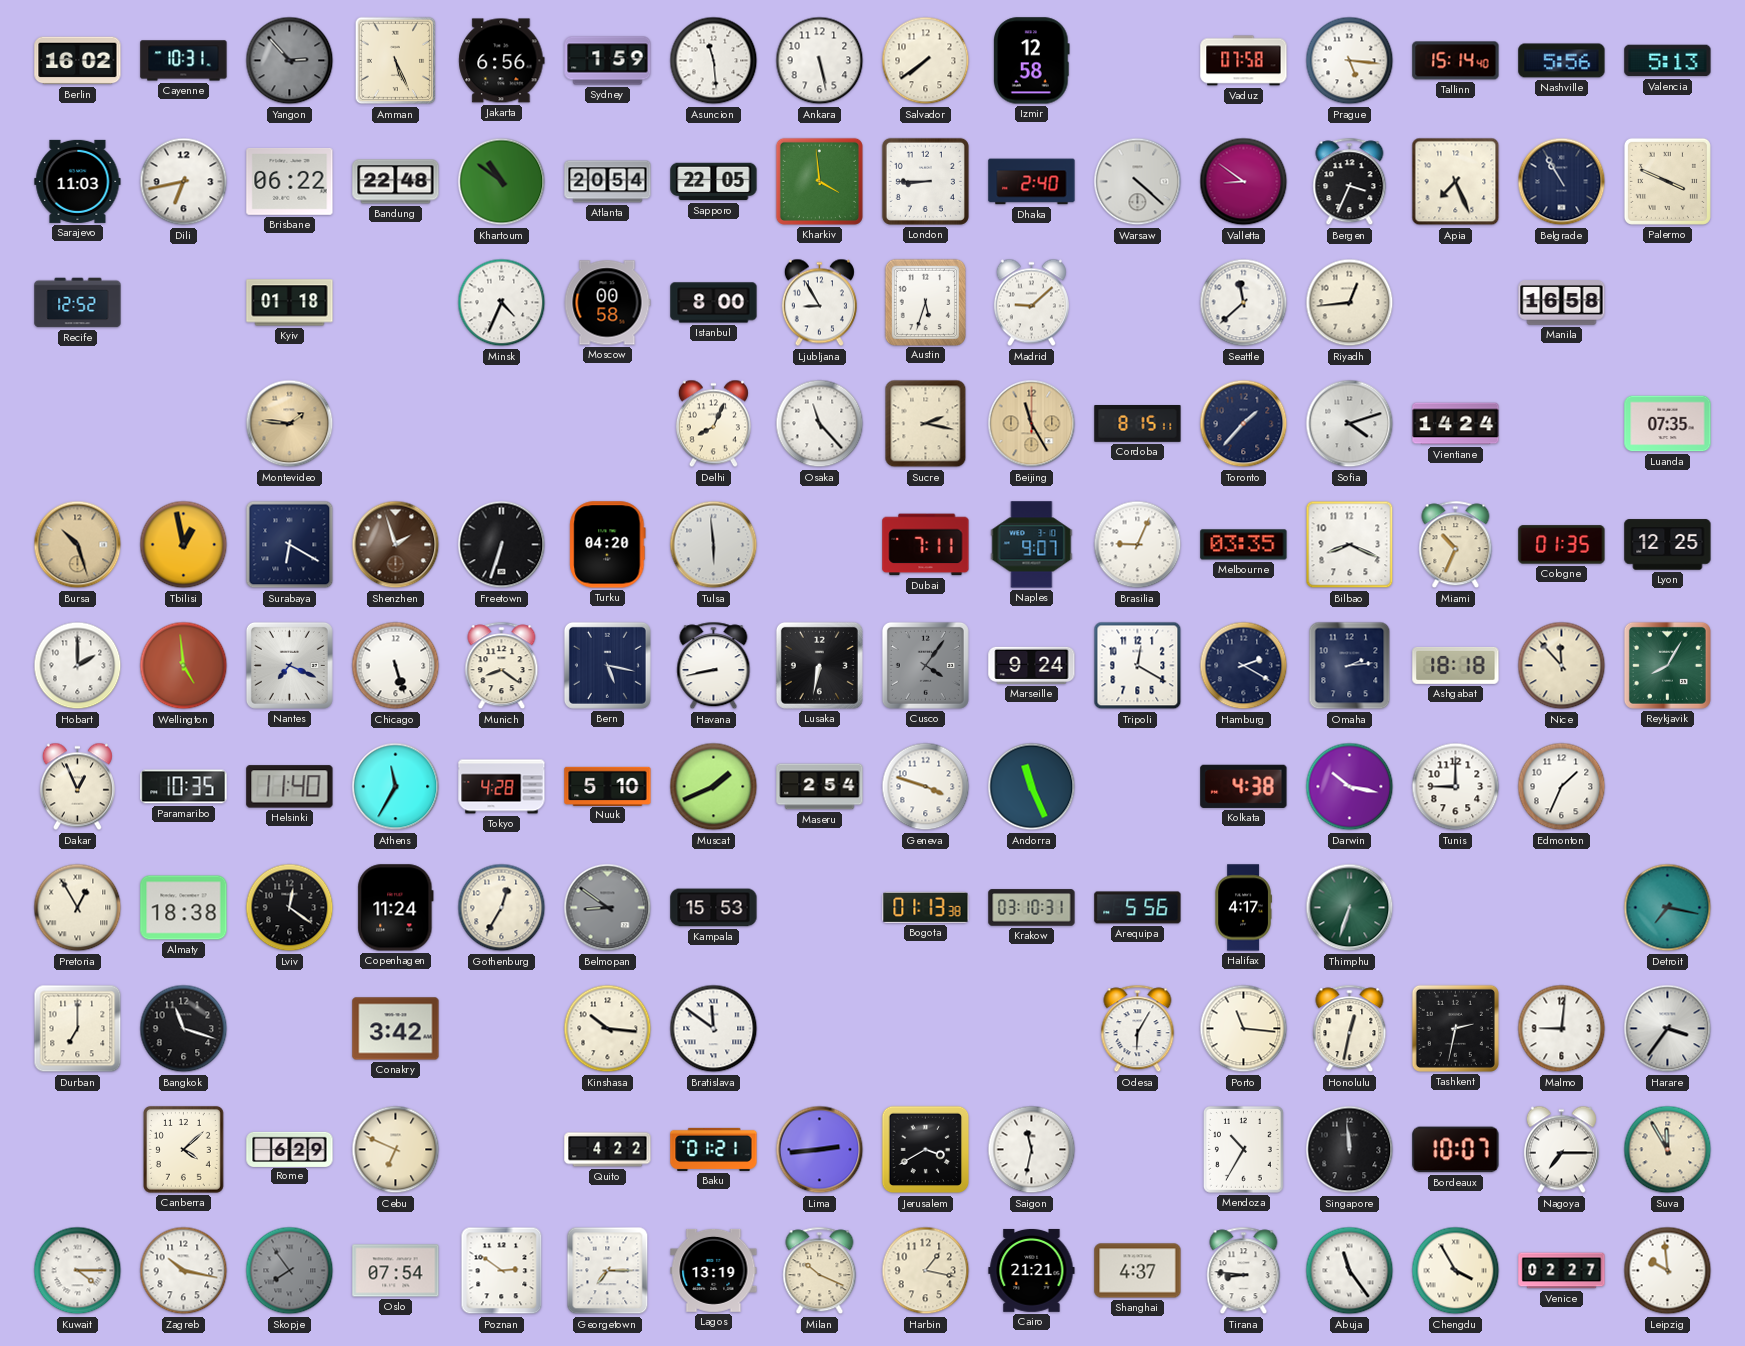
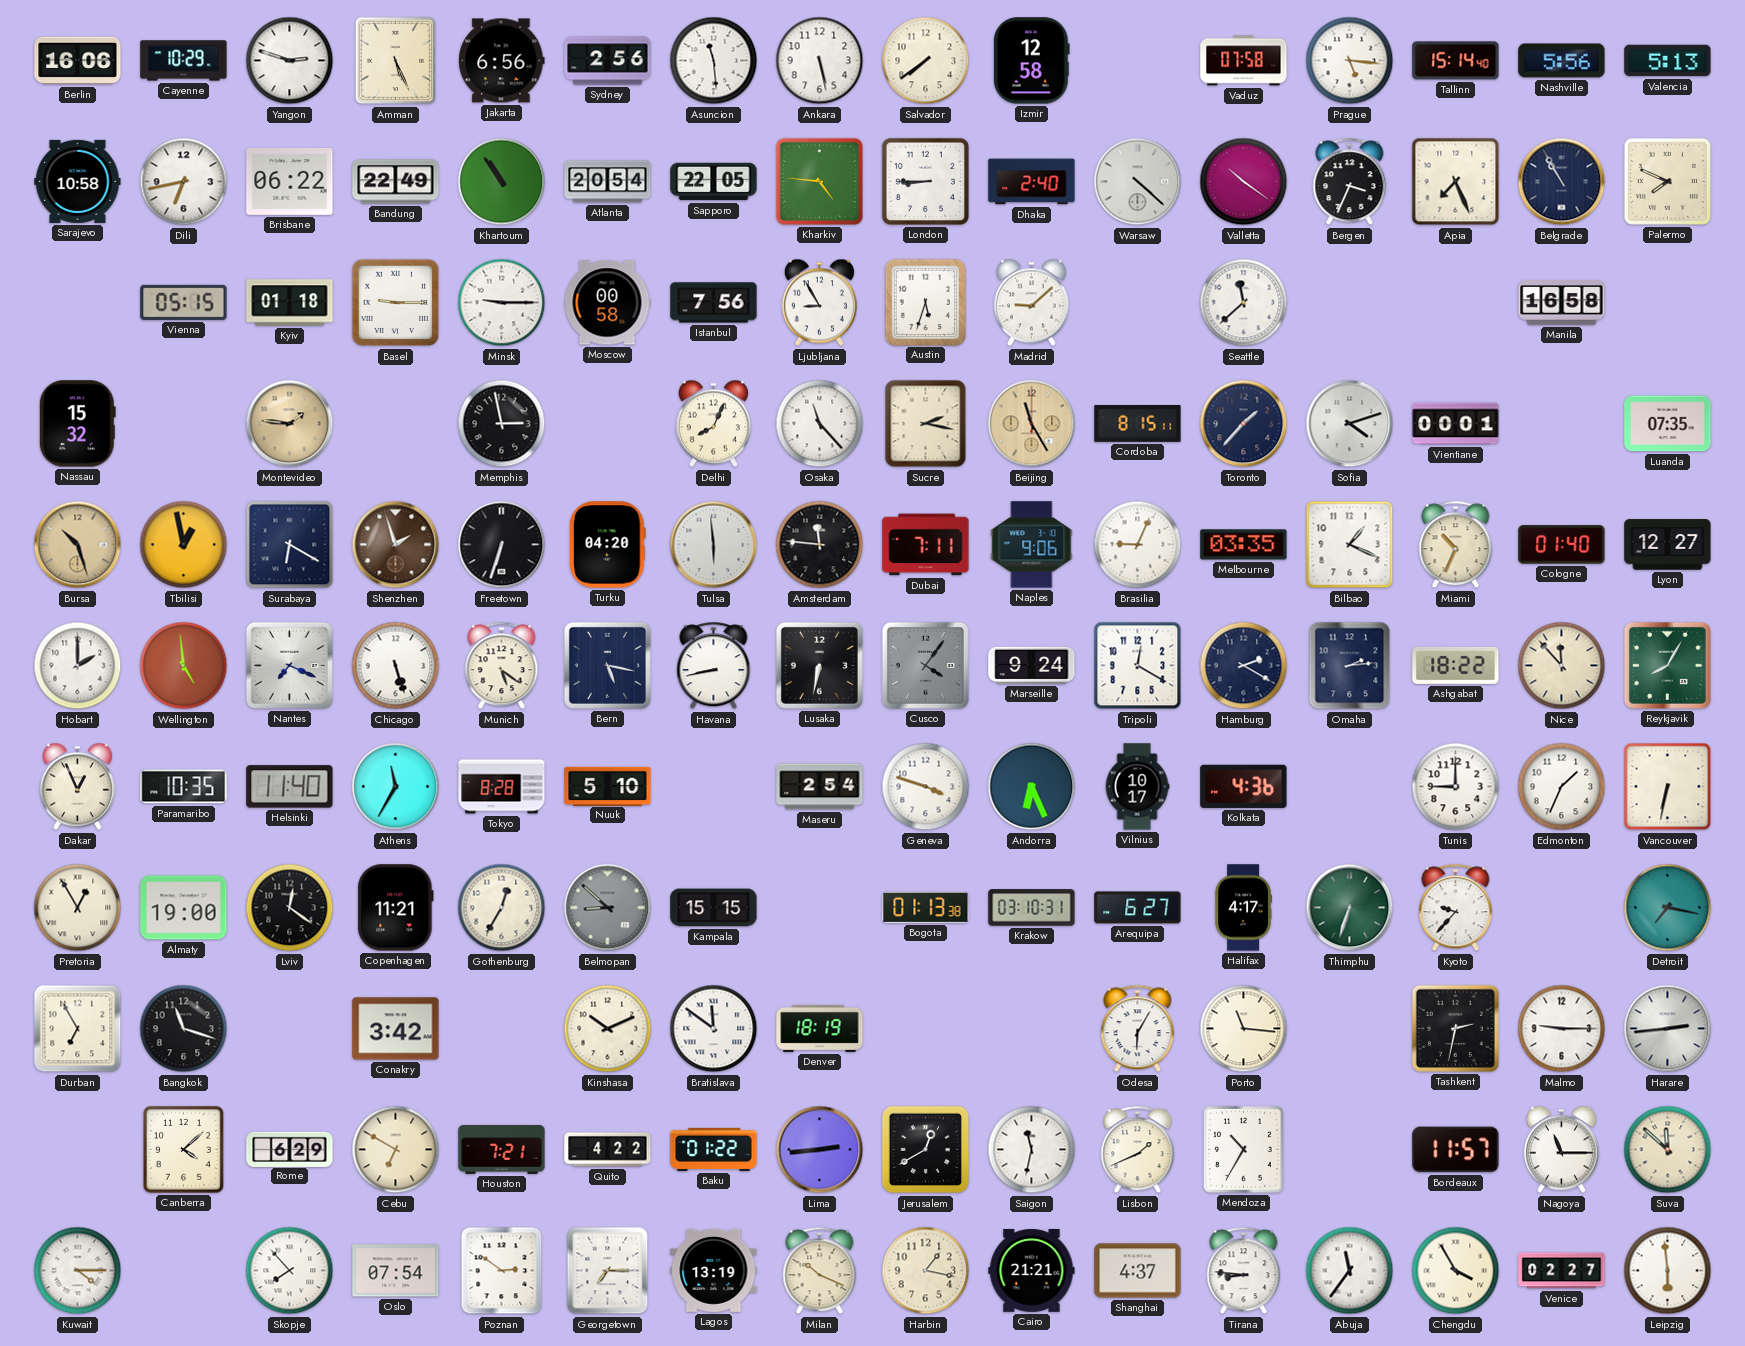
Berlin: 16:02 -> 16:06
Cayenne: 10:31 -> 10:29
Yangon: 2:53 -> 2:48
Yangon dial: grey -> white
Sydney: 1:59 -> 2:56
Sarajevo: 11:03 -> 10:58
Bandung: 22:48 -> 22:49
Khartoum: 10:51 -> 10:54
Kharkiv: 3:59 -> 4:46
Valletta: 8:51 -> 10:21
Palermo: 3:49 -> 7:49
Recife: 12:52 -> none
Vienna: none -> 05:15
Basel: none -> 9:15
Minsk: 4:34 -> 9:15
Istanbul: 8:00 -> 7:56
Riyadh: 12:44 -> none
Nassau: none -> 15:32
Memphis: none -> 2:58
Vientiane: 14:24 -> 00:01
Amsterdam: none -> 11:46
Naples: 9:07 -> 9:06
Bilbao: 8:19 -> 1:19
Cologne: 01:35 -> 01:40
Lyon: 12:25 -> 12:27
Munich: 8:21 -> 5:21
Ashgabat: 18:18 -> 18:22
Tokyo: 4:28 -> 8:28
Muscat: 1:41 -> none
Andorra: 11:26 -> 6:26
Vilnius: none -> 10:17
Kolkata: 4:38 -> 4:36
Darwin: 10:17 -> none
Vancouver: none -> 6:32
Almaty: 18:38 -> 19:00
Copenhagen: 11:24 -> 11:21
Belmopan: 8:51 -> 8:52
Kampala: 15:53 -> 15:15
Arequipa: 5:56 -> 6:27
Kyoto: none -> 9:37
Durban: 7:00 -> 6:55
Kinshasa: 10:16 -> 10:11
Denver: none -> 18:19
Honolulu: 12:32 -> none
Malmo: 9:01 -> 9:15
Harare: 3:36 -> 2:44
Cebu: 6:49 -> 6:50
Houston: none -> 7:21
Baku: 01:21 -> 01:22
Jerusalem: 3:40 -> 12:40
Lisbon: none -> 1:41
Singapore: 11:59 -> none
Bordeaux: 10:07 -> 11:57
Nagoya: 7:15 -> 11:15
Suva: 11:55 -> 11:52
Zagreb: 10:17 -> none
Skopje: 7:54 -> 7:53
Skopje dial: grey -> white
Abuja: 11:24 -> 11:36
Leipzig: 9:59 -> 5:59
